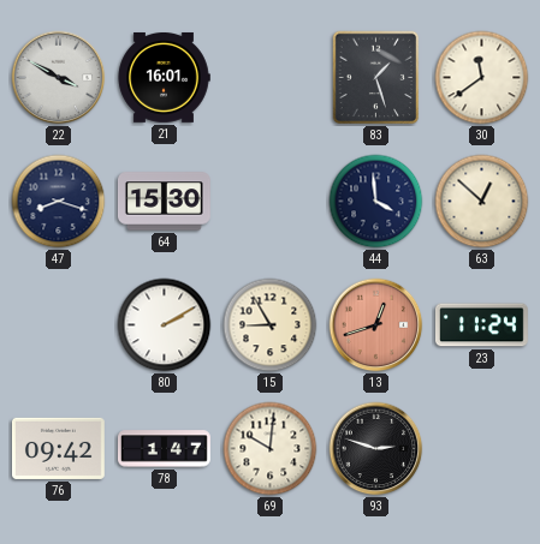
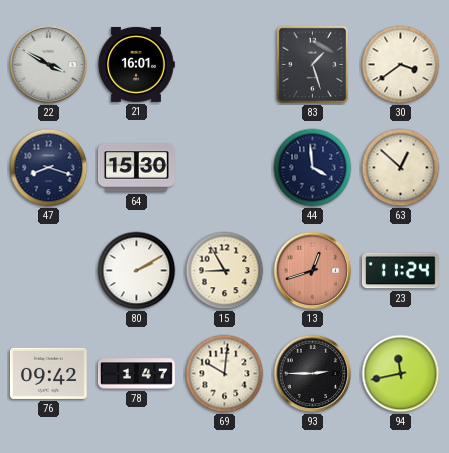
30: 11:39 -> 3:39
93: 2:48 -> 2:45
94: none -> 11:43
